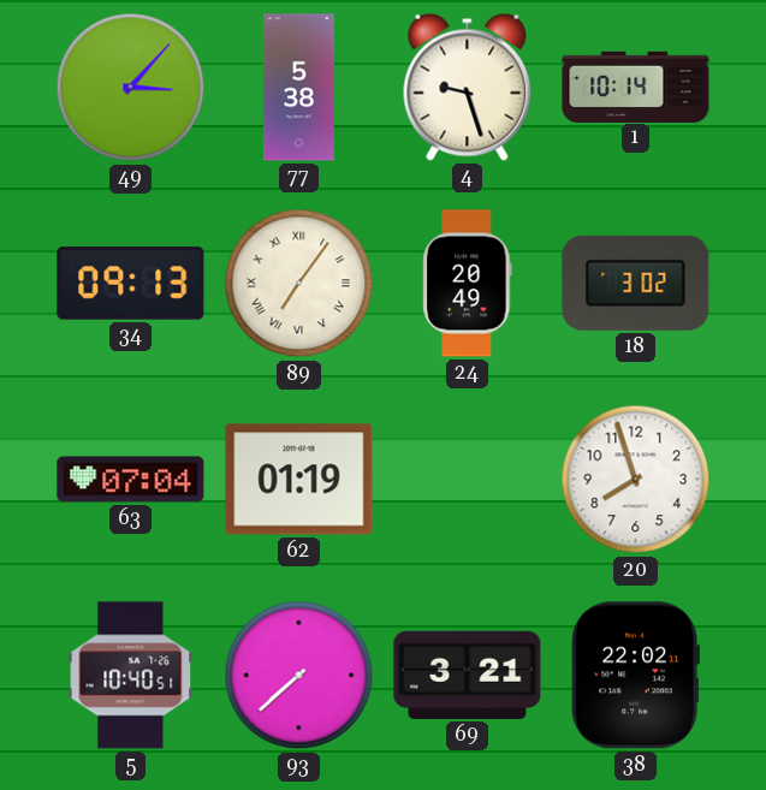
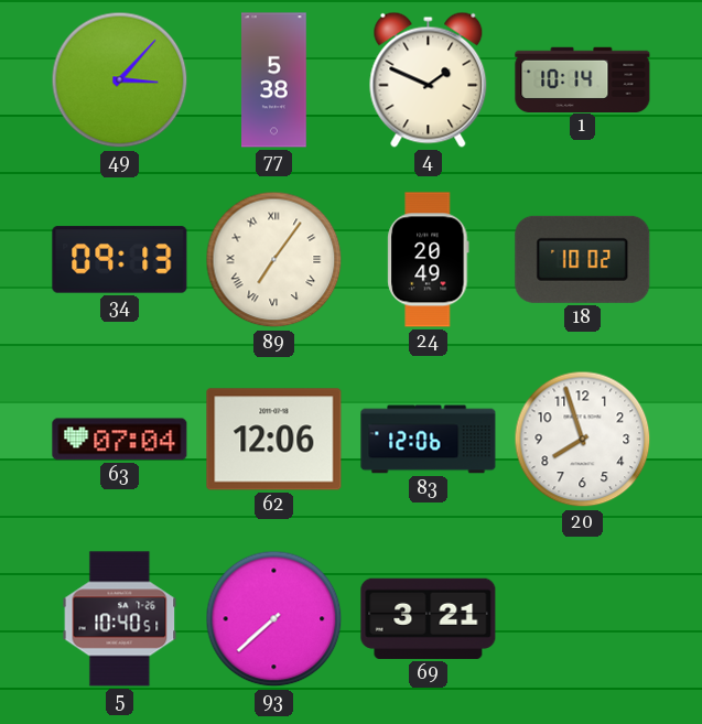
4: 9:27 -> 1:49
18: 3:02 -> 10:02
62: 01:19 -> 12:06
83: none -> 12:06
38: 22:02 -> none
